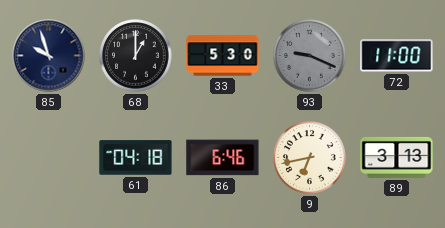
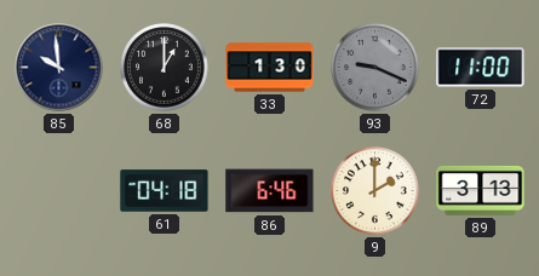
85: 9:57 -> 9:59
33: 5:30 -> 1:30
9: 6:43 -> 2:00
